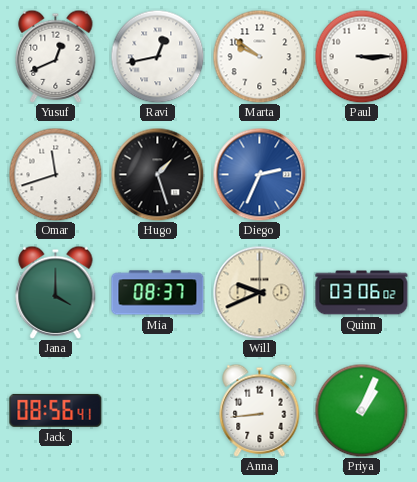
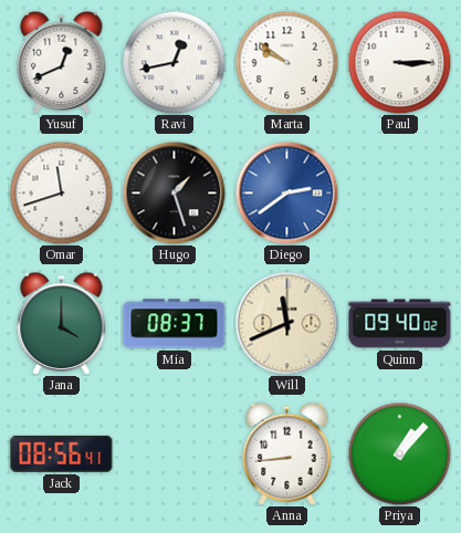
Diego: 2:34 -> 2:39
Will: 9:41 -> 11:41
Quinn: 03:06 -> 09:40
Priya: 1:04 -> 1:07
